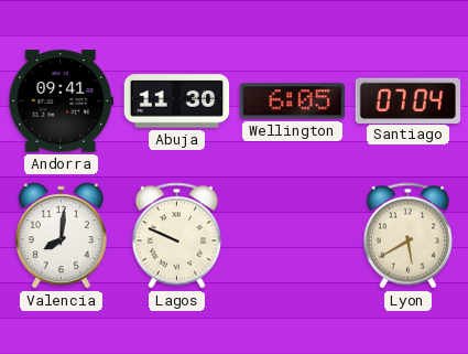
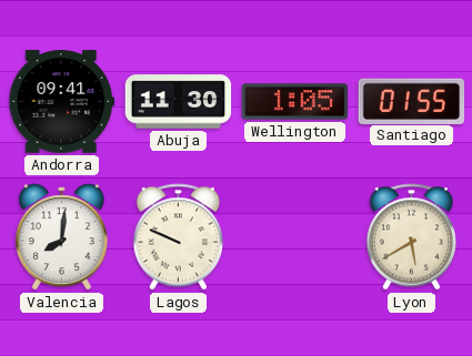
Wellington: 6:05 -> 1:05
Santiago: 07:04 -> 01:55
